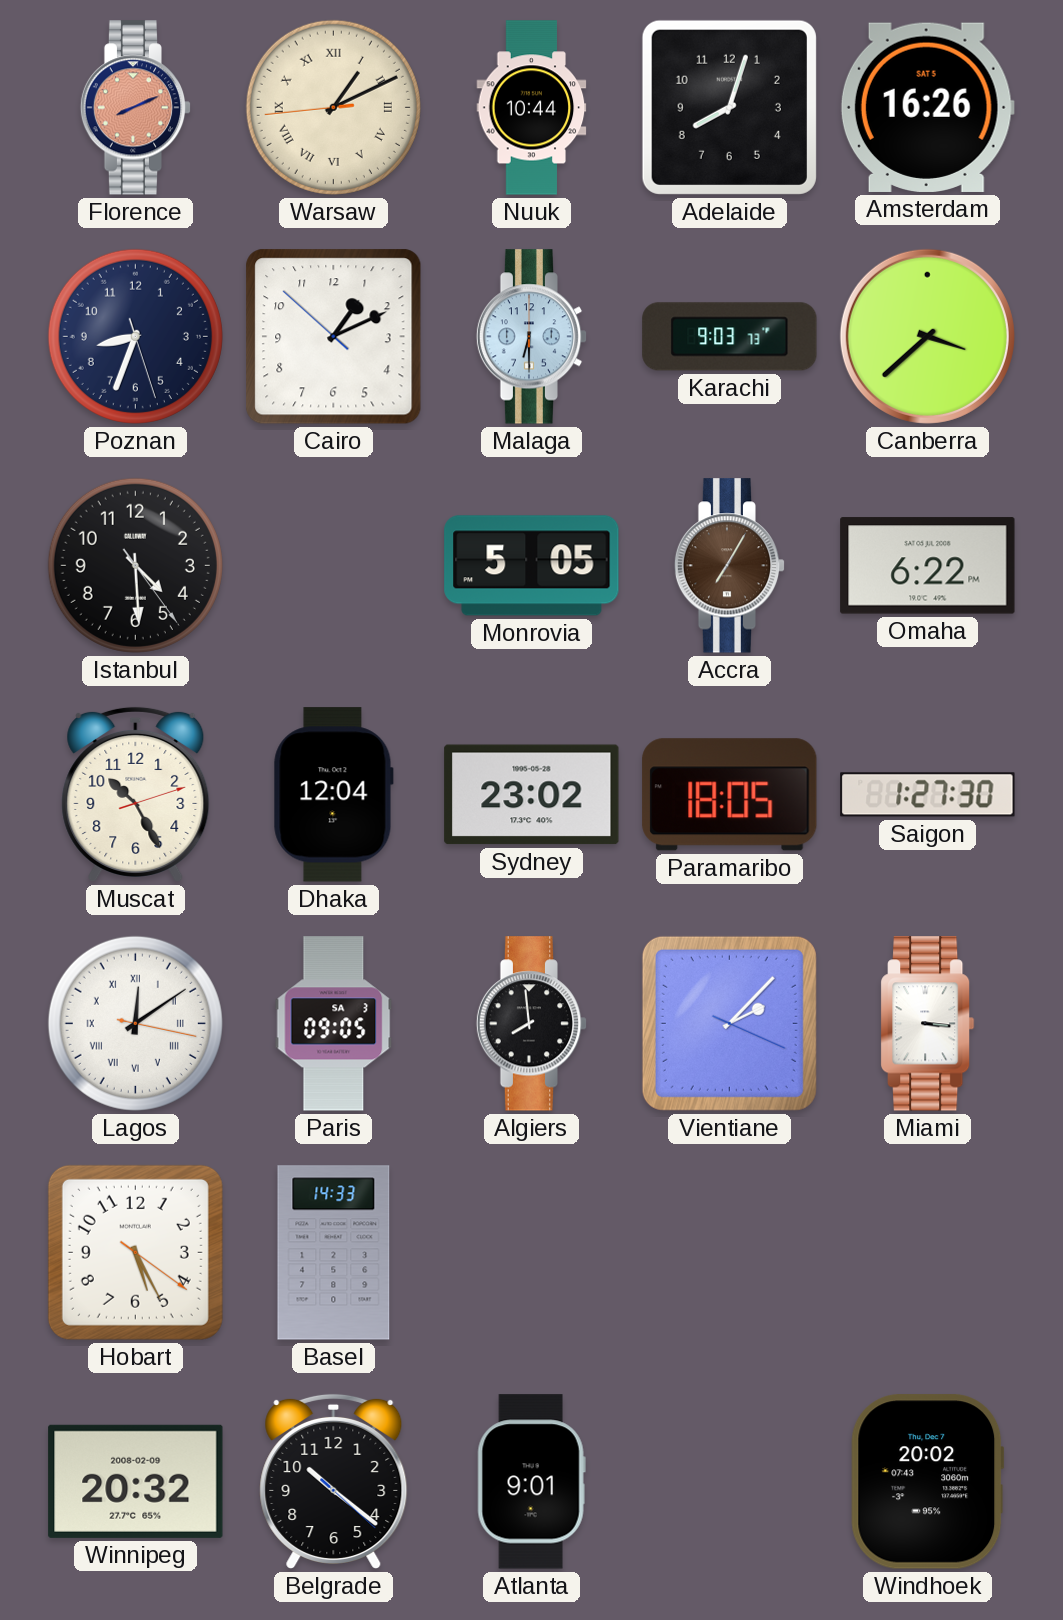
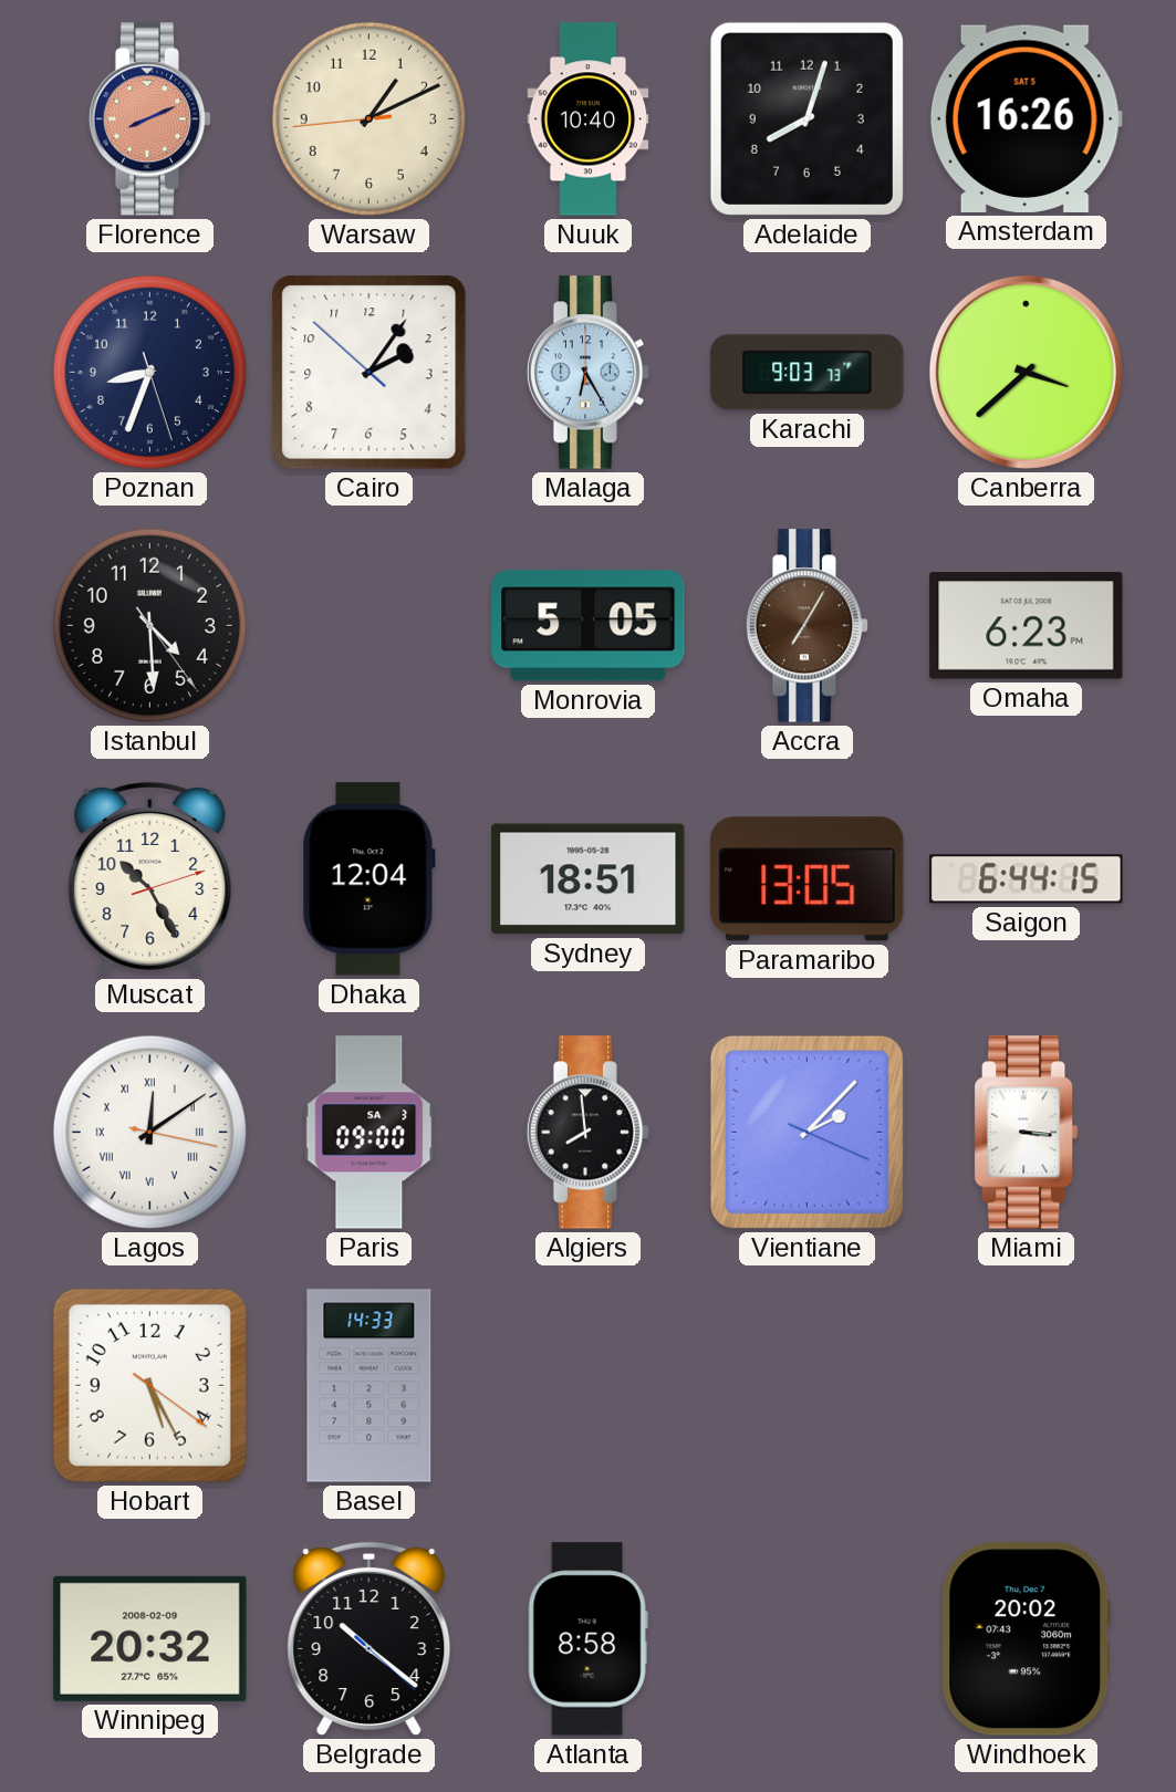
Warsaw numerals: Roman -> Arabic
Nuuk: 10:44 -> 10:40
Cairo: 1:10 -> 2:05
Malaga: 6:30 -> 6:25
Omaha: 6:22 -> 6:23
Sydney: 23:02 -> 18:51
Paramaribo: 18:05 -> 13:05
Saigon: 1:27 -> 6:44
Paris: 09:05 -> 09:00
Atlanta: 9:01 -> 8:58
